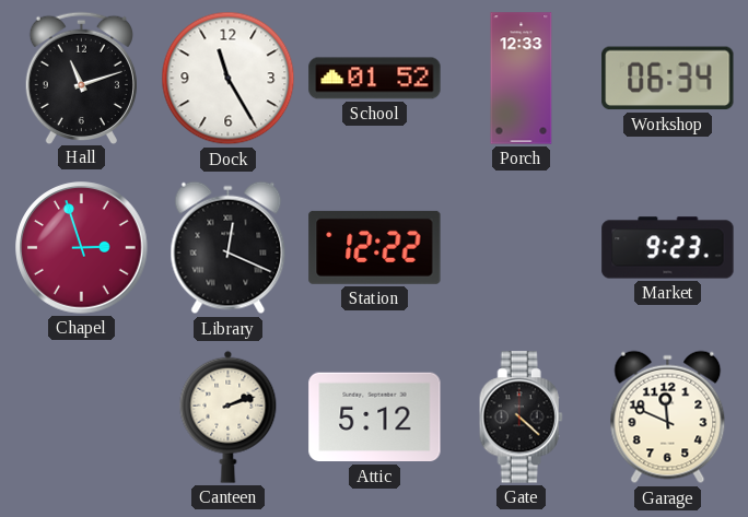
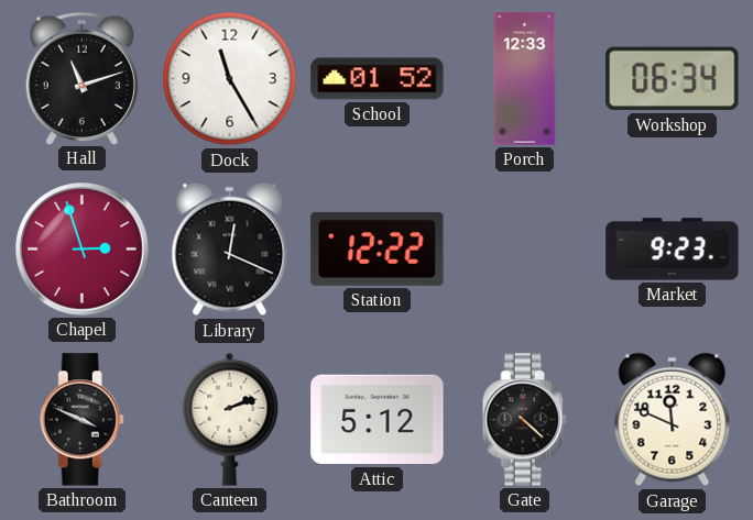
Bathroom: none -> 3:49
